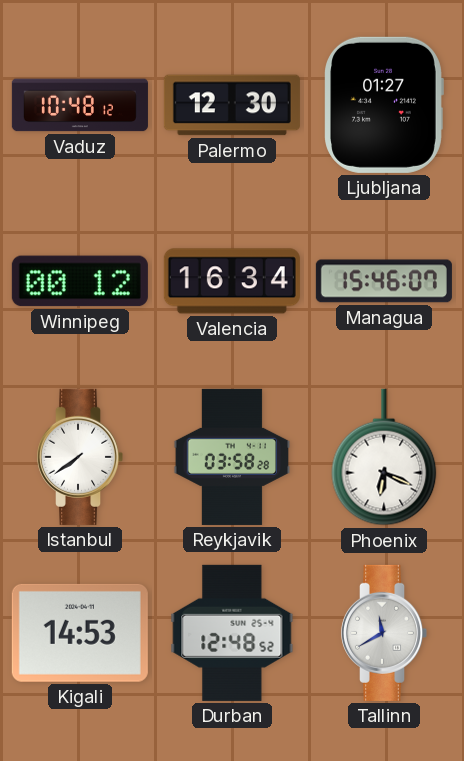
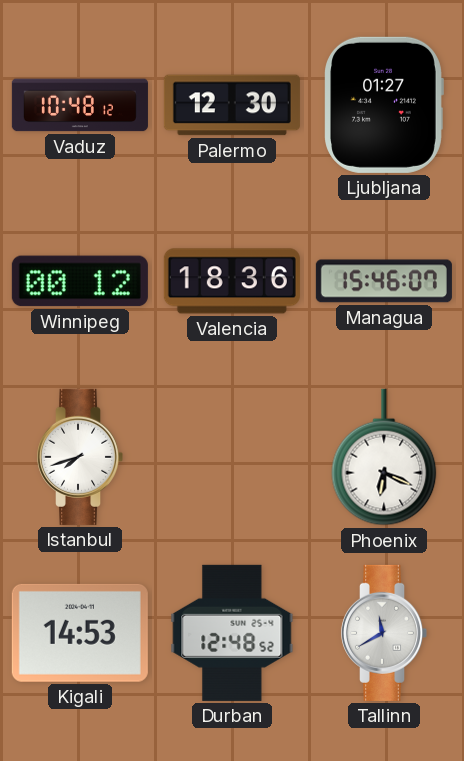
Valencia: 16:34 -> 18:36
Istanbul: 7:39 -> 7:42
Reykjavik: 03:58 -> none
